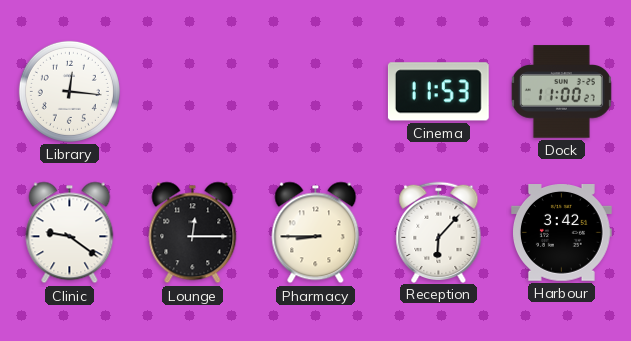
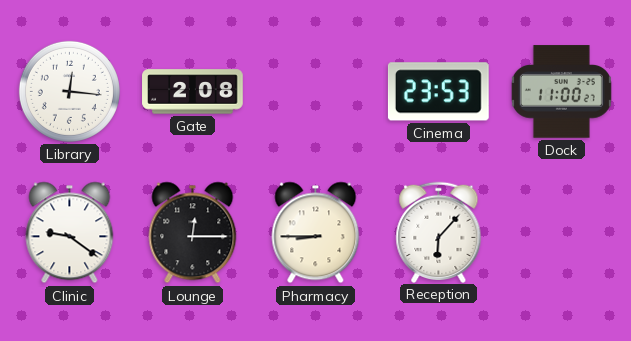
Gate: none -> 2:08
Cinema: 11:53 -> 23:53
Harbour: 3:42 -> none
